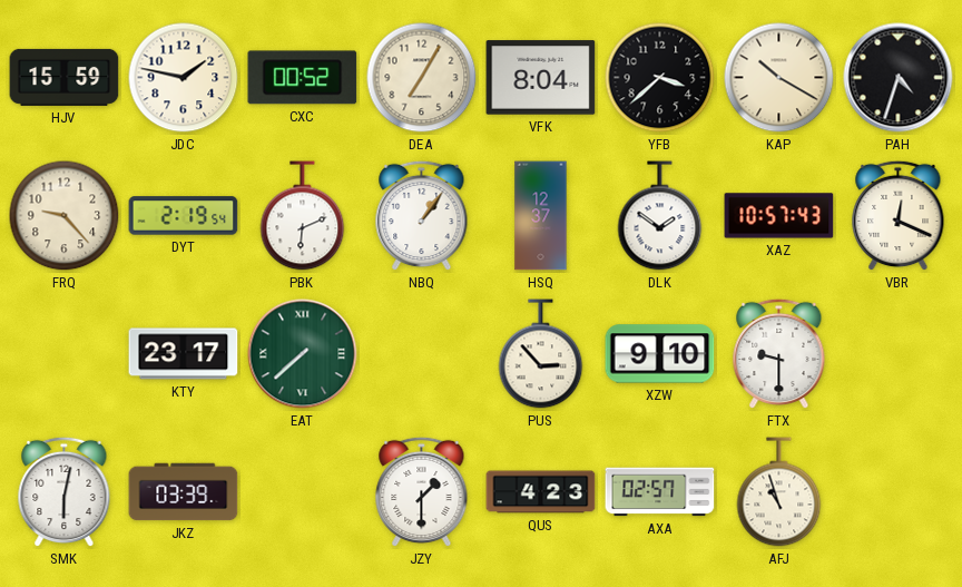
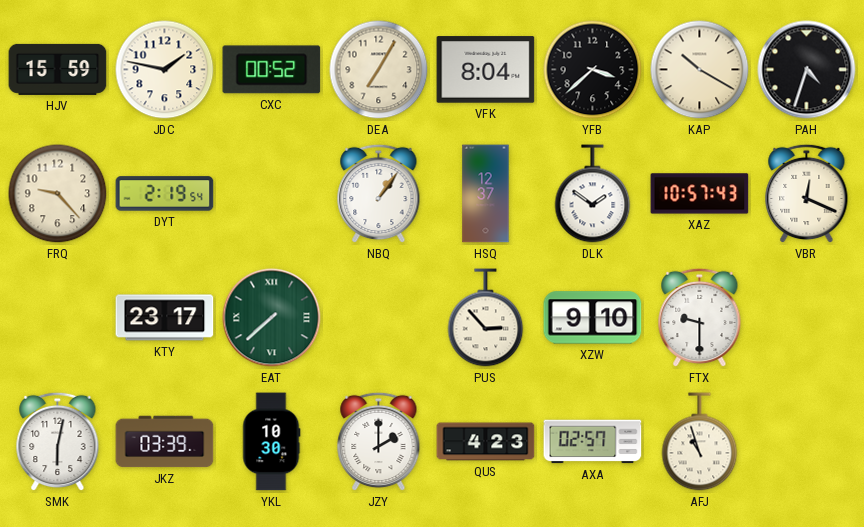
PBK: 6:11 -> none
YKL: none -> 10:30
JZY: 1:30 -> 2:00
